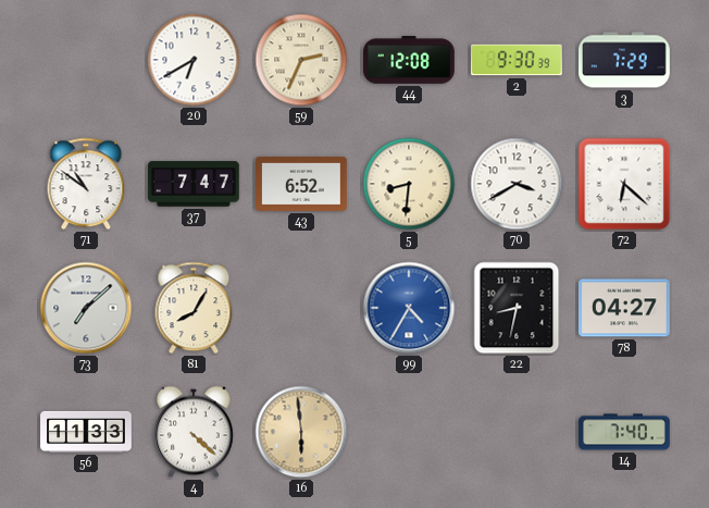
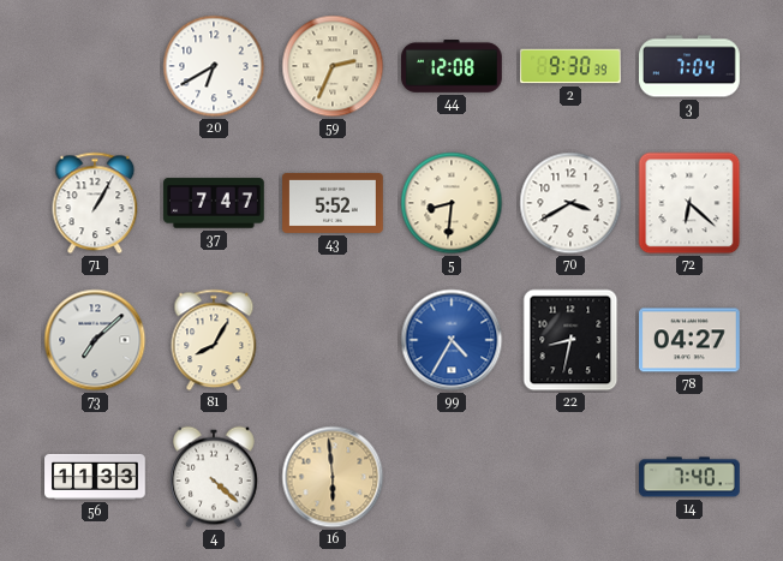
3: 7:29 -> 7:04
71: 10:51 -> 1:05
43: 6:52 -> 5:52
